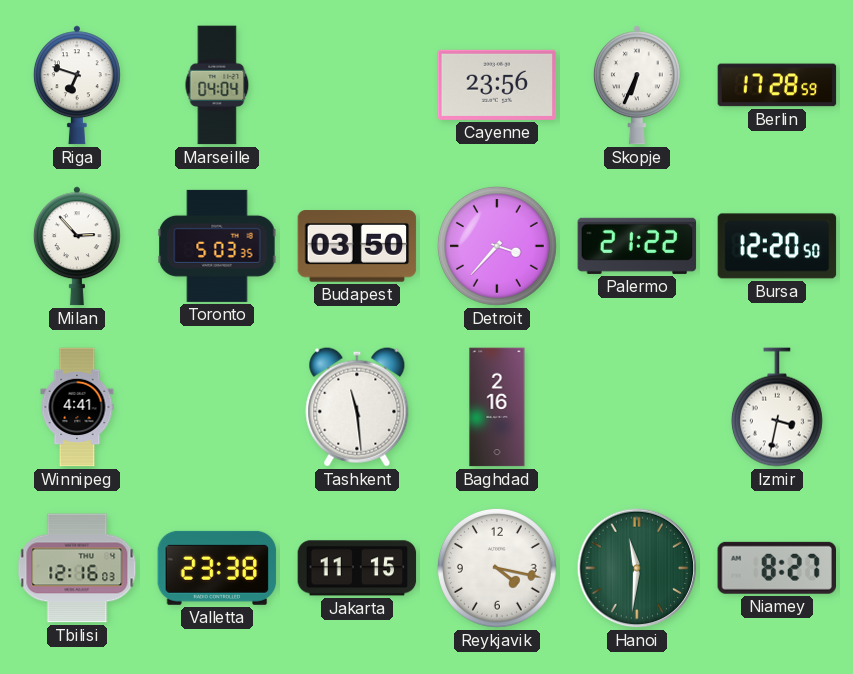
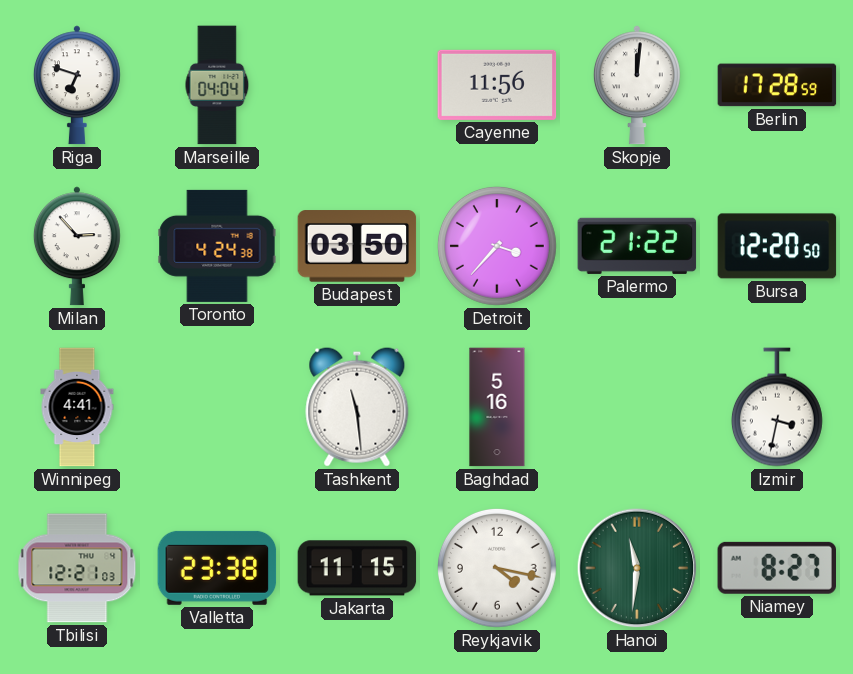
Cayenne: 23:56 -> 11:56
Skopje: 6:34 -> 12:01
Toronto: 5:03 -> 4:24
Baghdad: 2:16 -> 5:16
Tbilisi: 12:16 -> 12:21
